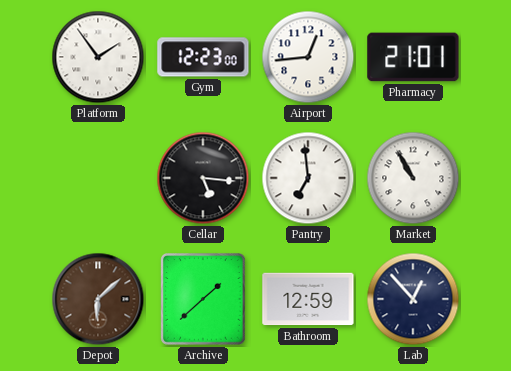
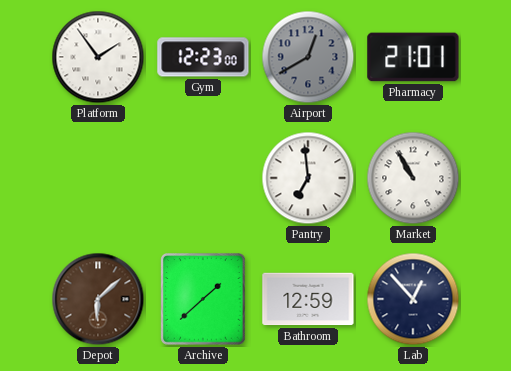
Airport: 12:44 -> 12:40
Airport dial: white -> grey
Cellar: 5:16 -> none
